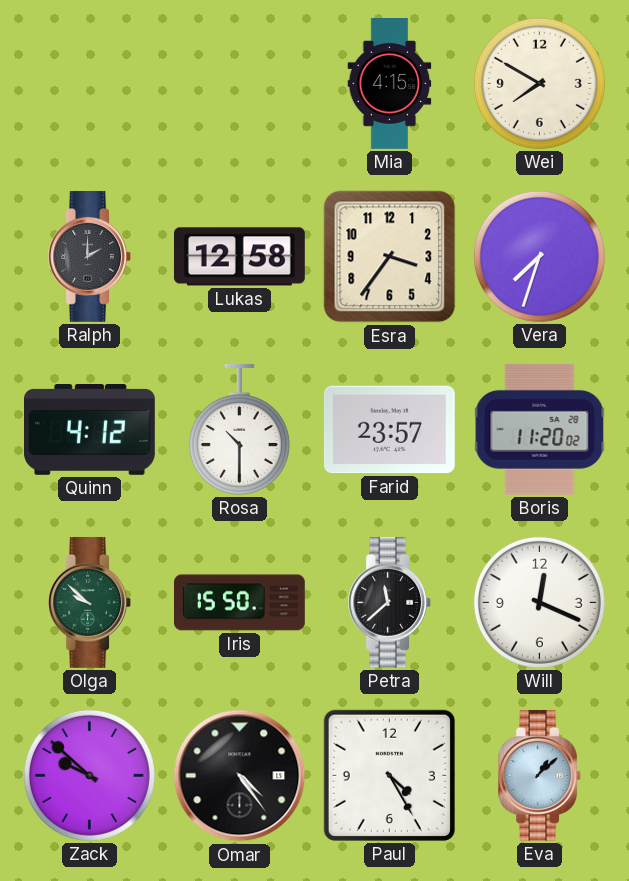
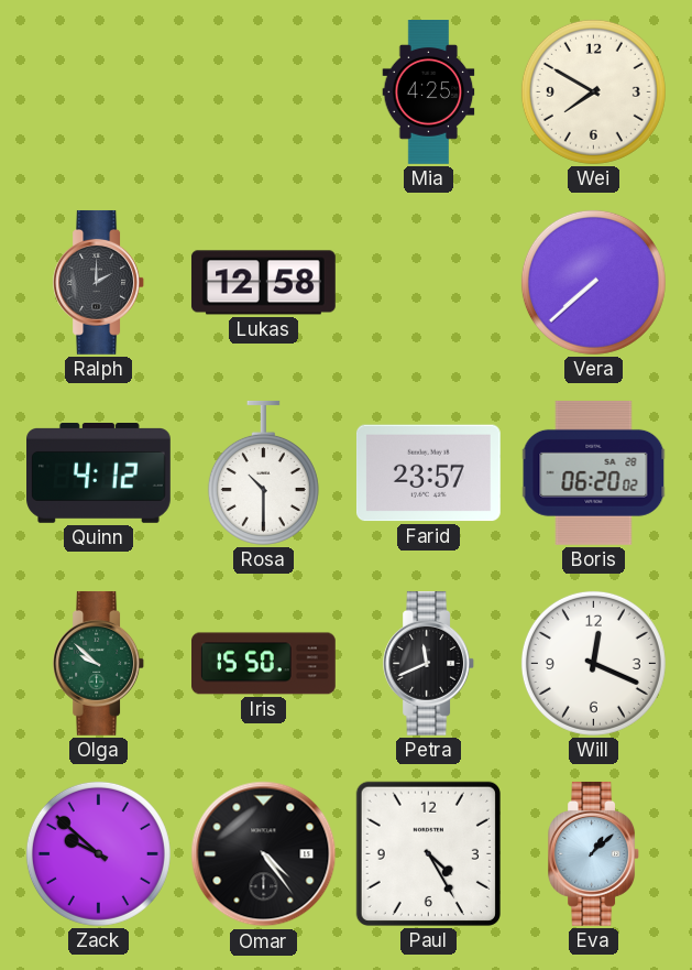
Mia: 4:15 -> 4:25
Esra: 3:36 -> none
Vera: 7:33 -> 7:38
Boris: 11:20 -> 06:20
Petra: 11:38 -> 11:41
